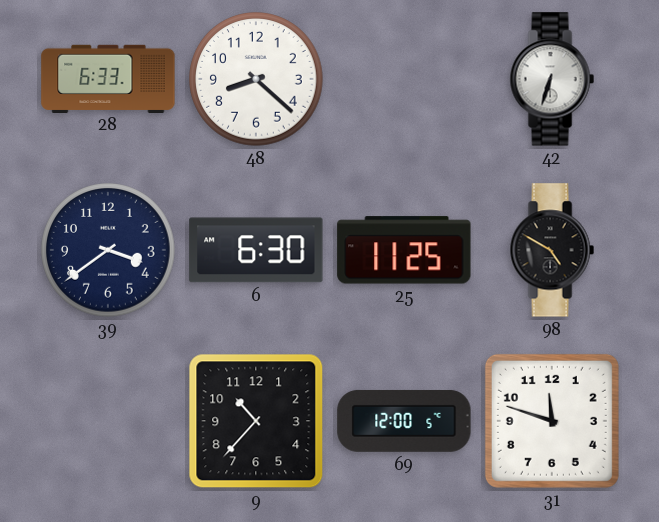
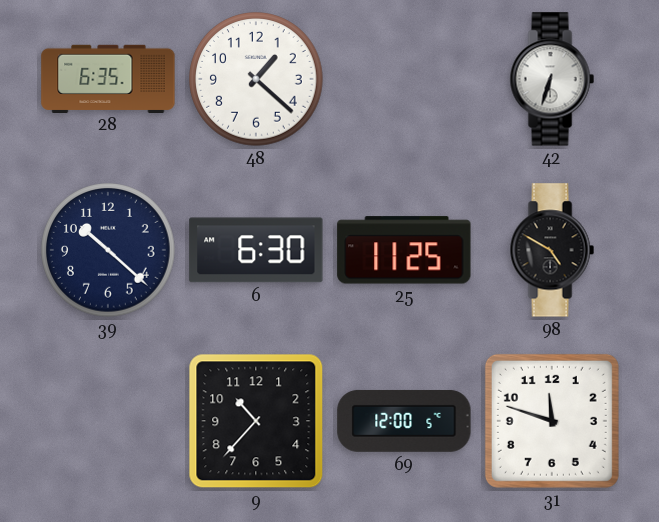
28: 6:33 -> 6:35
48: 8:22 -> 1:22
39: 3:39 -> 10:22
